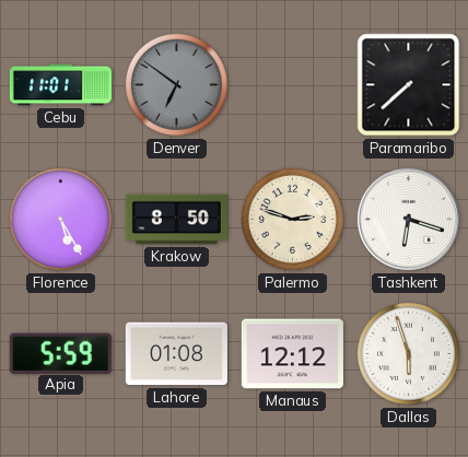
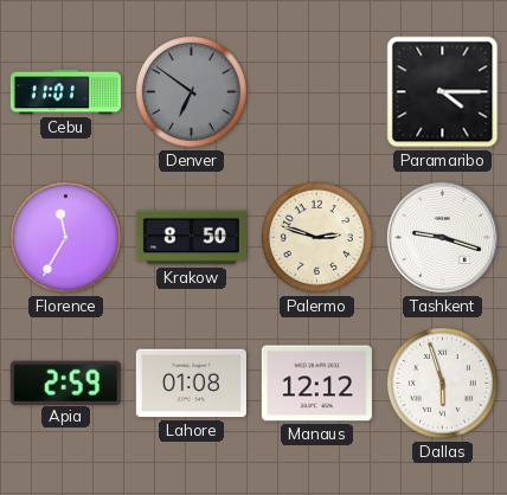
Paramaribo: 7:38 -> 4:15
Florence: 5:25 -> 11:35
Tashkent: 6:18 -> 9:18
Apia: 5:59 -> 2:59
